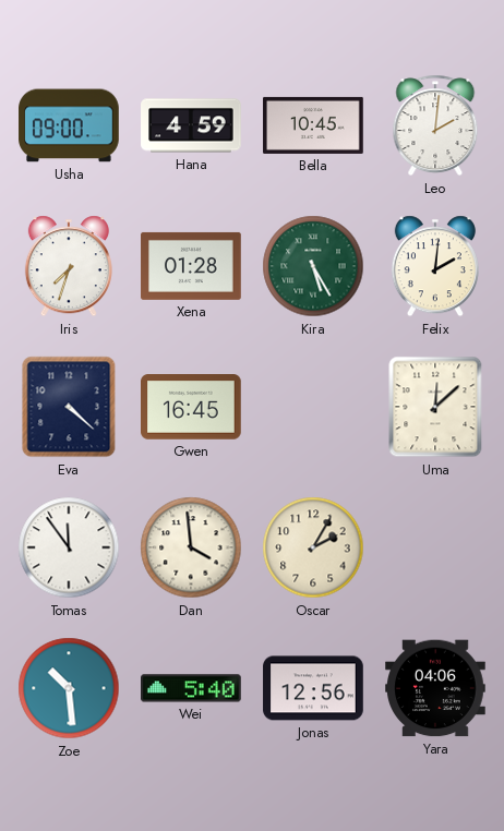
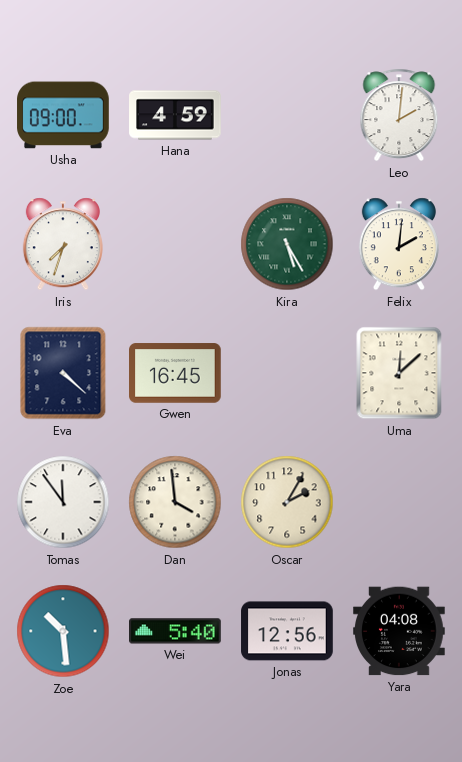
Bella: 10:45 -> none
Xena: 01:28 -> none
Yara: 04:06 -> 04:08
